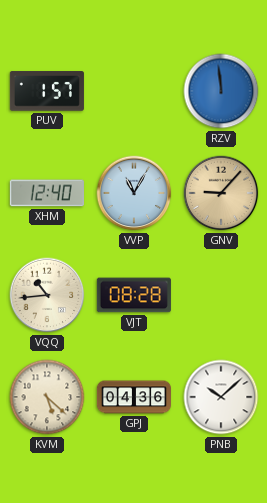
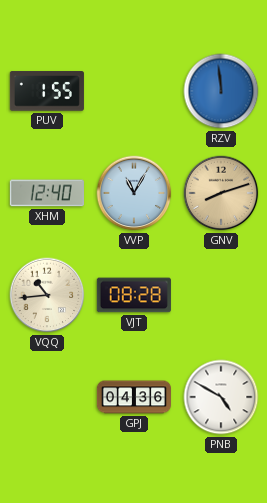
PUV: 1:57 -> 1:55
GNV: 9:07 -> 8:12
KVM: 5:22 -> none
PNB: 10:08 -> 4:50
